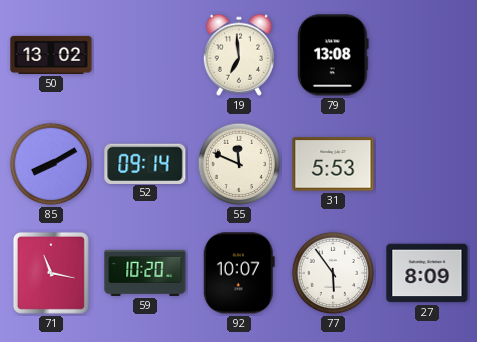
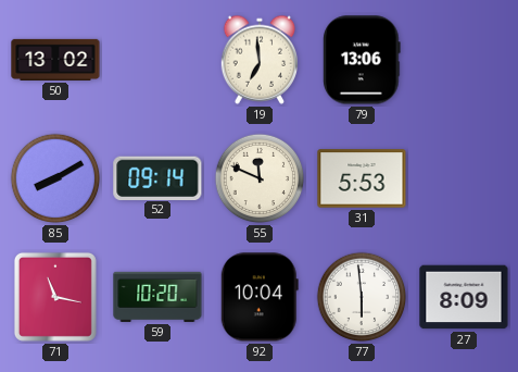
79: 13:08 -> 13:06
92: 10:07 -> 10:04
77: 5:54 -> 5:59
